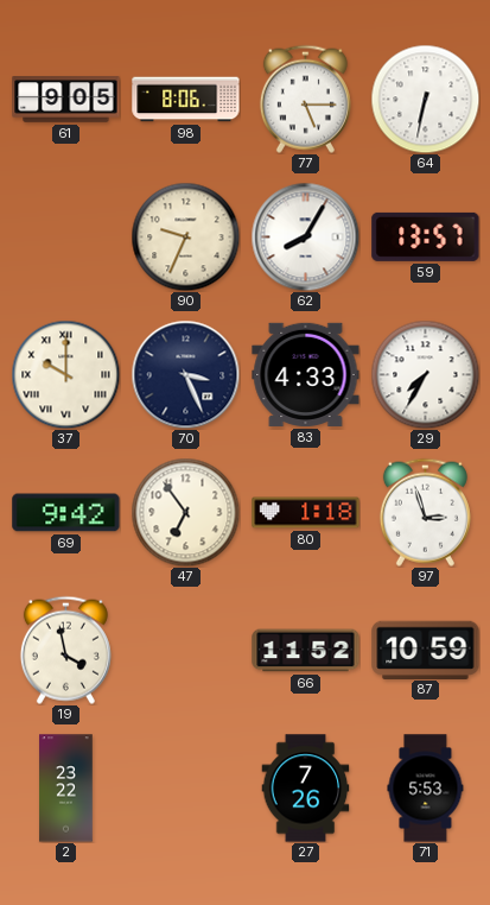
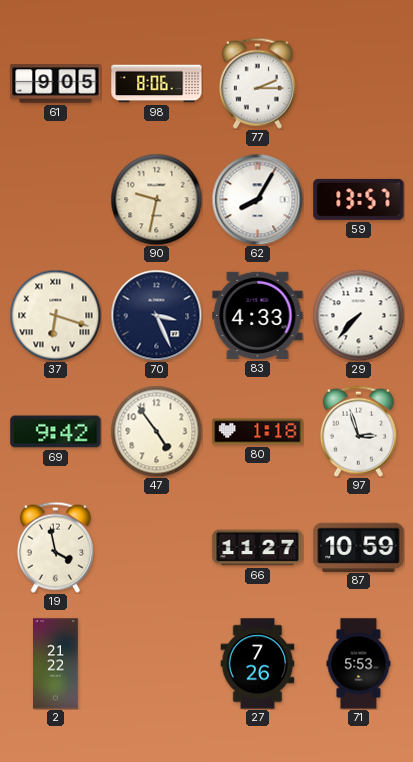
77: 5:15 -> 2:15
64: 6:32 -> none
90: 9:34 -> 9:32
37: 10:00 -> 6:18
29: 7:35 -> 7:37
47: 6:54 -> 4:54
66: 11:52 -> 11:27
2: 23:22 -> 21:22
